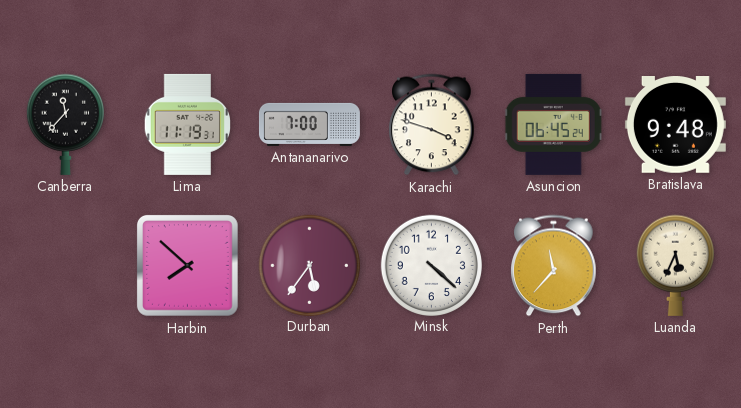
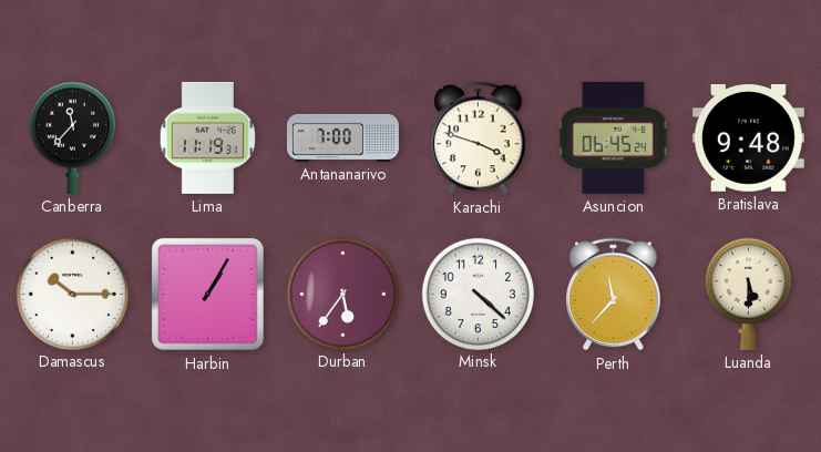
Damascus: none -> 10:15
Harbin: 7:52 -> 1:05
Luanda: 5:34 -> 5:30
